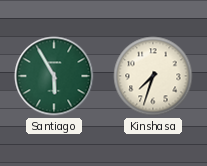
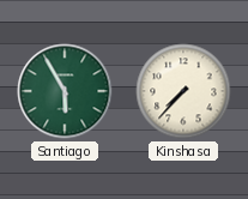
Kinshasa: 7:33 -> 7:37
